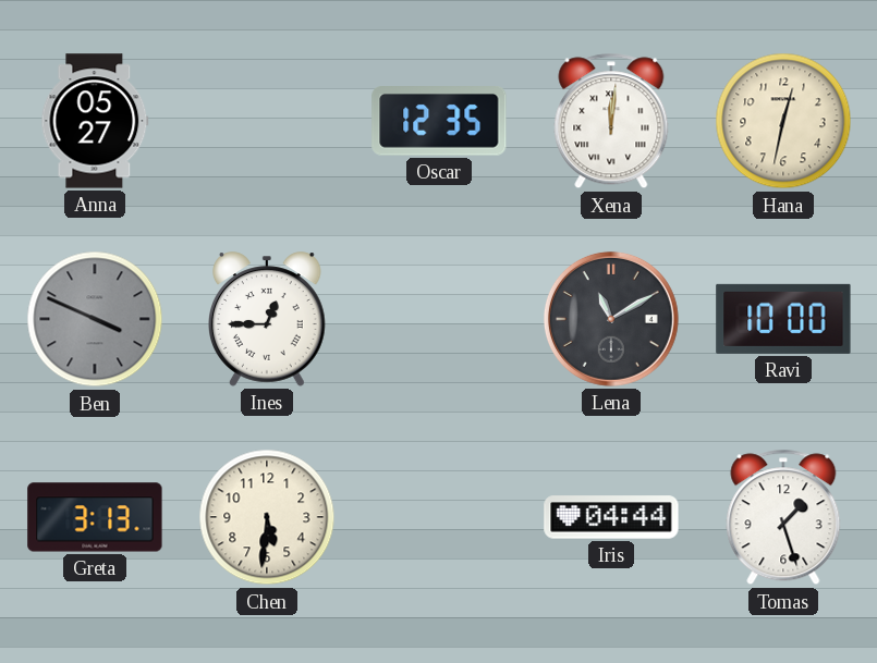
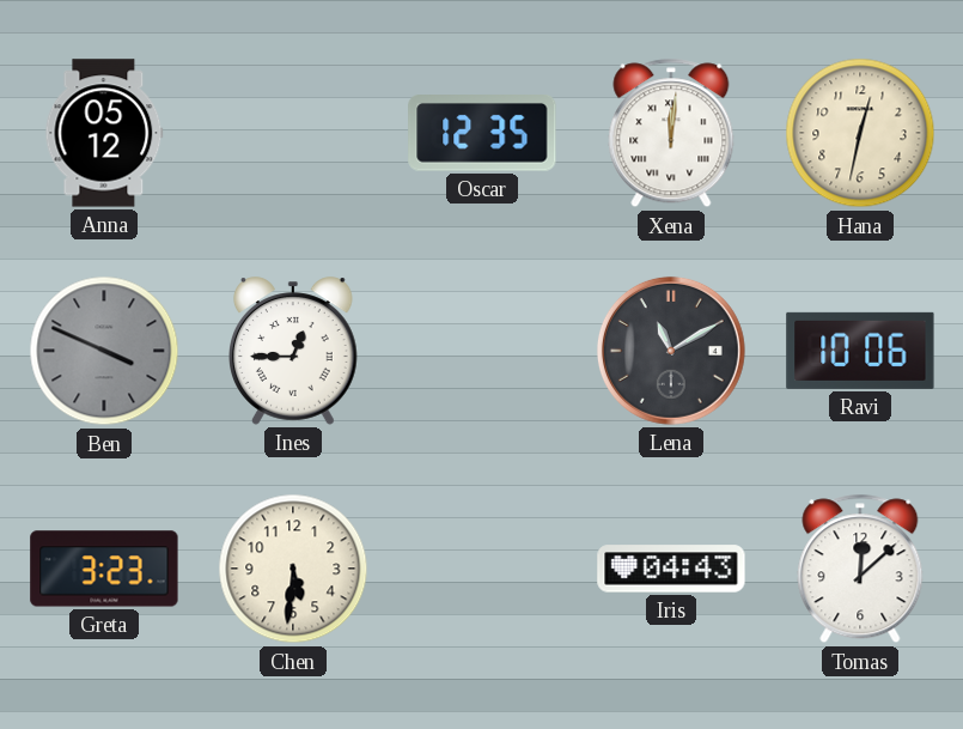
Anna: 05:27 -> 05:12
Ravi: 10:00 -> 10:06
Greta: 3:13 -> 3:23
Iris: 04:44 -> 04:43
Tomas: 1:27 -> 12:08
